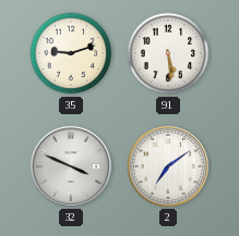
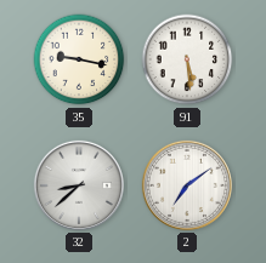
35: 9:12 -> 9:17
32: 3:49 -> 8:38
